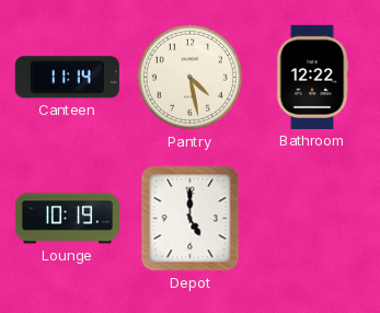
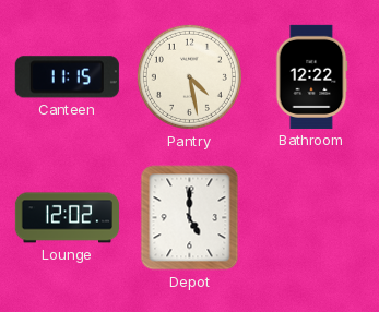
Canteen: 11:14 -> 11:15
Lounge: 10:19 -> 12:02
